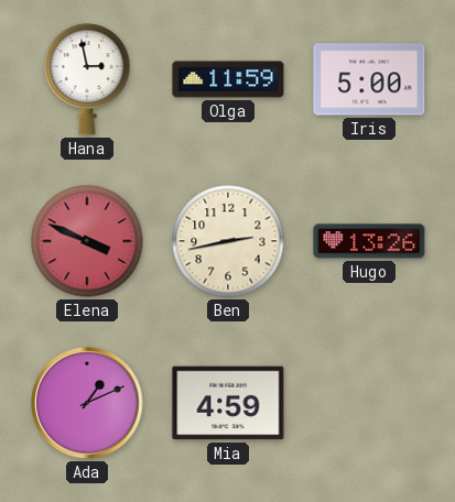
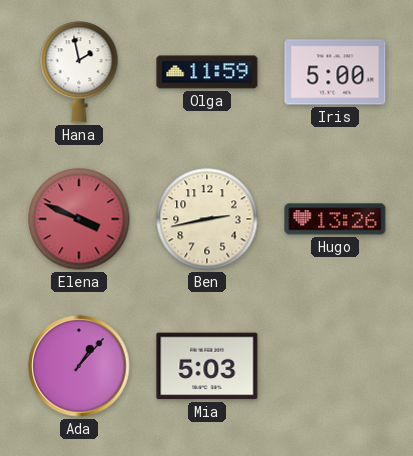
Hana: 2:58 -> 1:58
Ada: 1:11 -> 1:07
Mia: 4:59 -> 5:03
